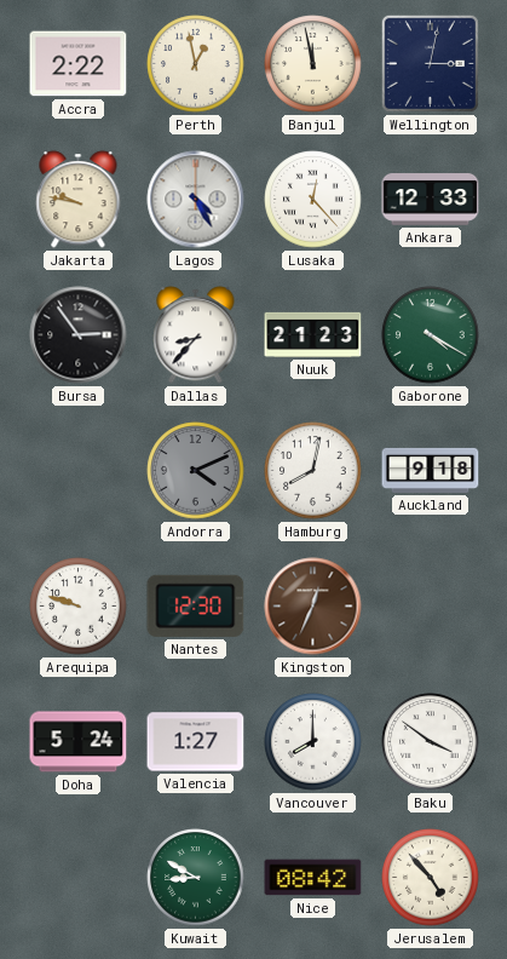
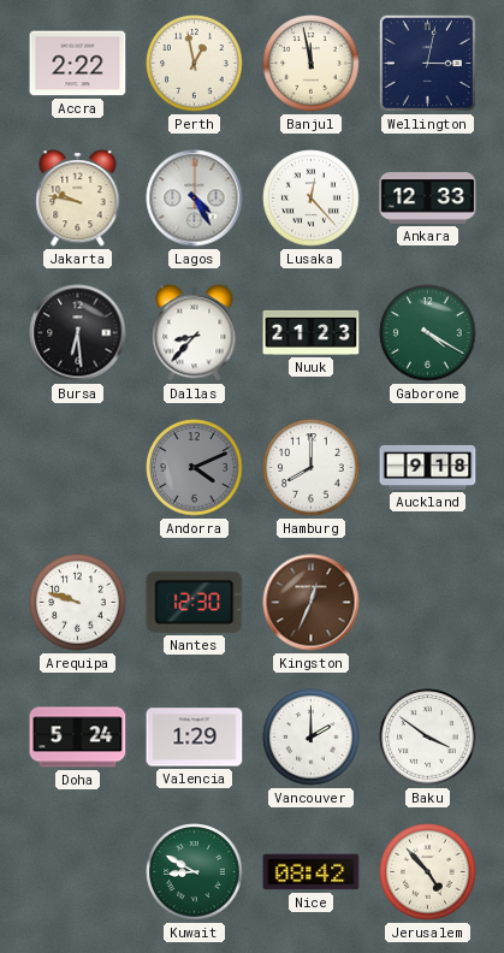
Bursa: 2:54 -> 6:29
Hamburg: 8:02 -> 8:00
Valencia: 1:27 -> 1:29
Vancouver: 8:00 -> 2:00
